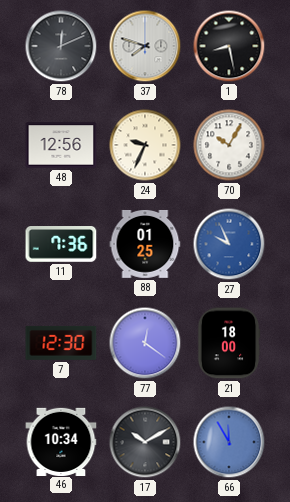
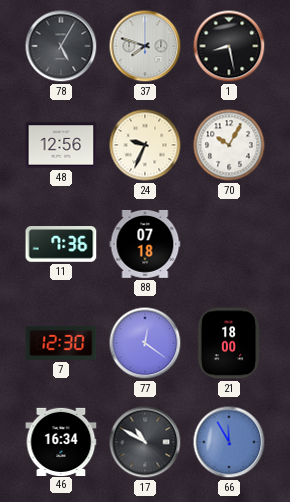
78: 12:11 -> 5:05
88: 01:25 -> 07:18
27: 9:56 -> none
46: 10:34 -> 16:34
17: 10:10 -> 10:50
